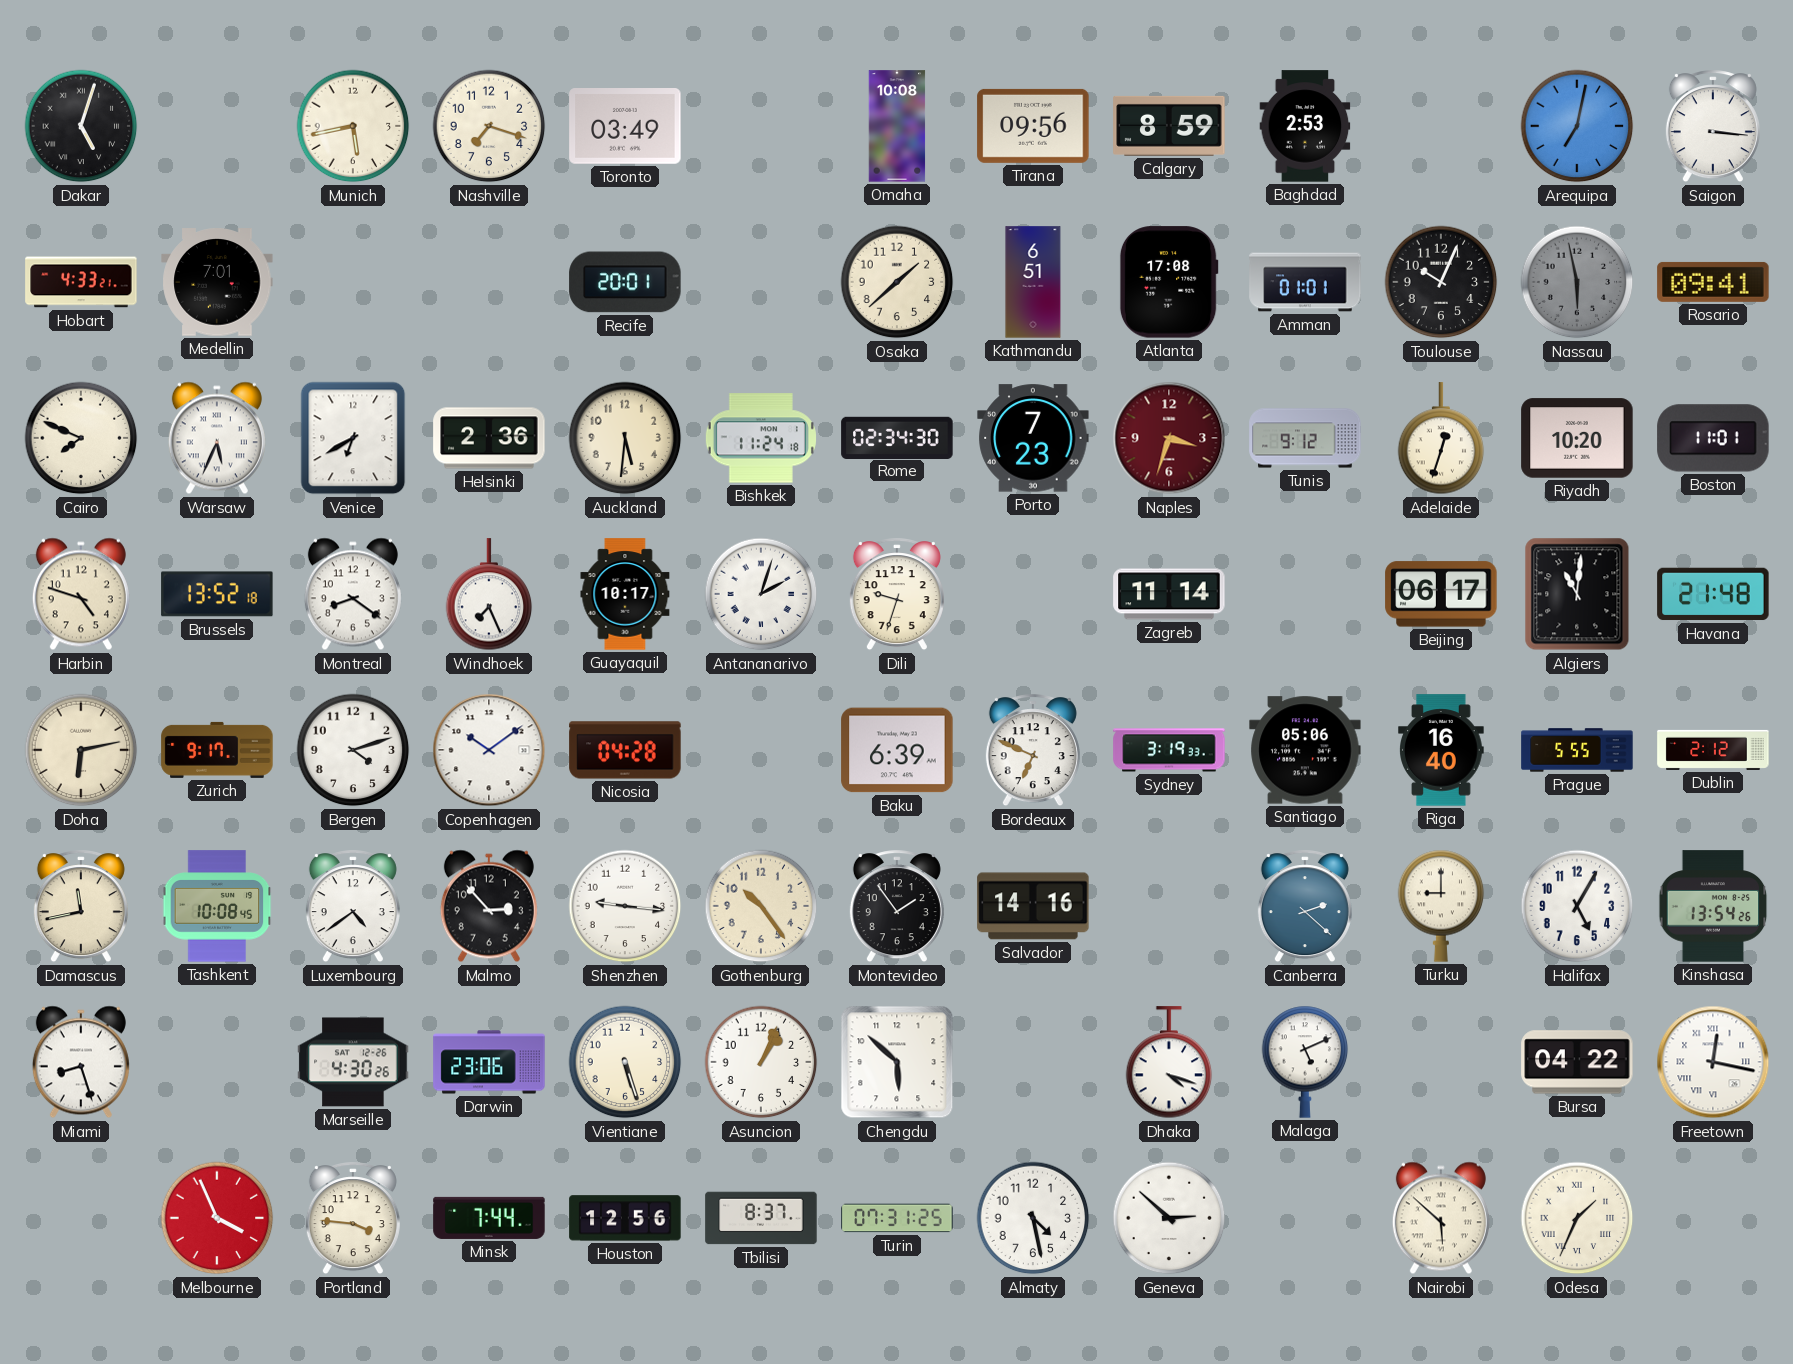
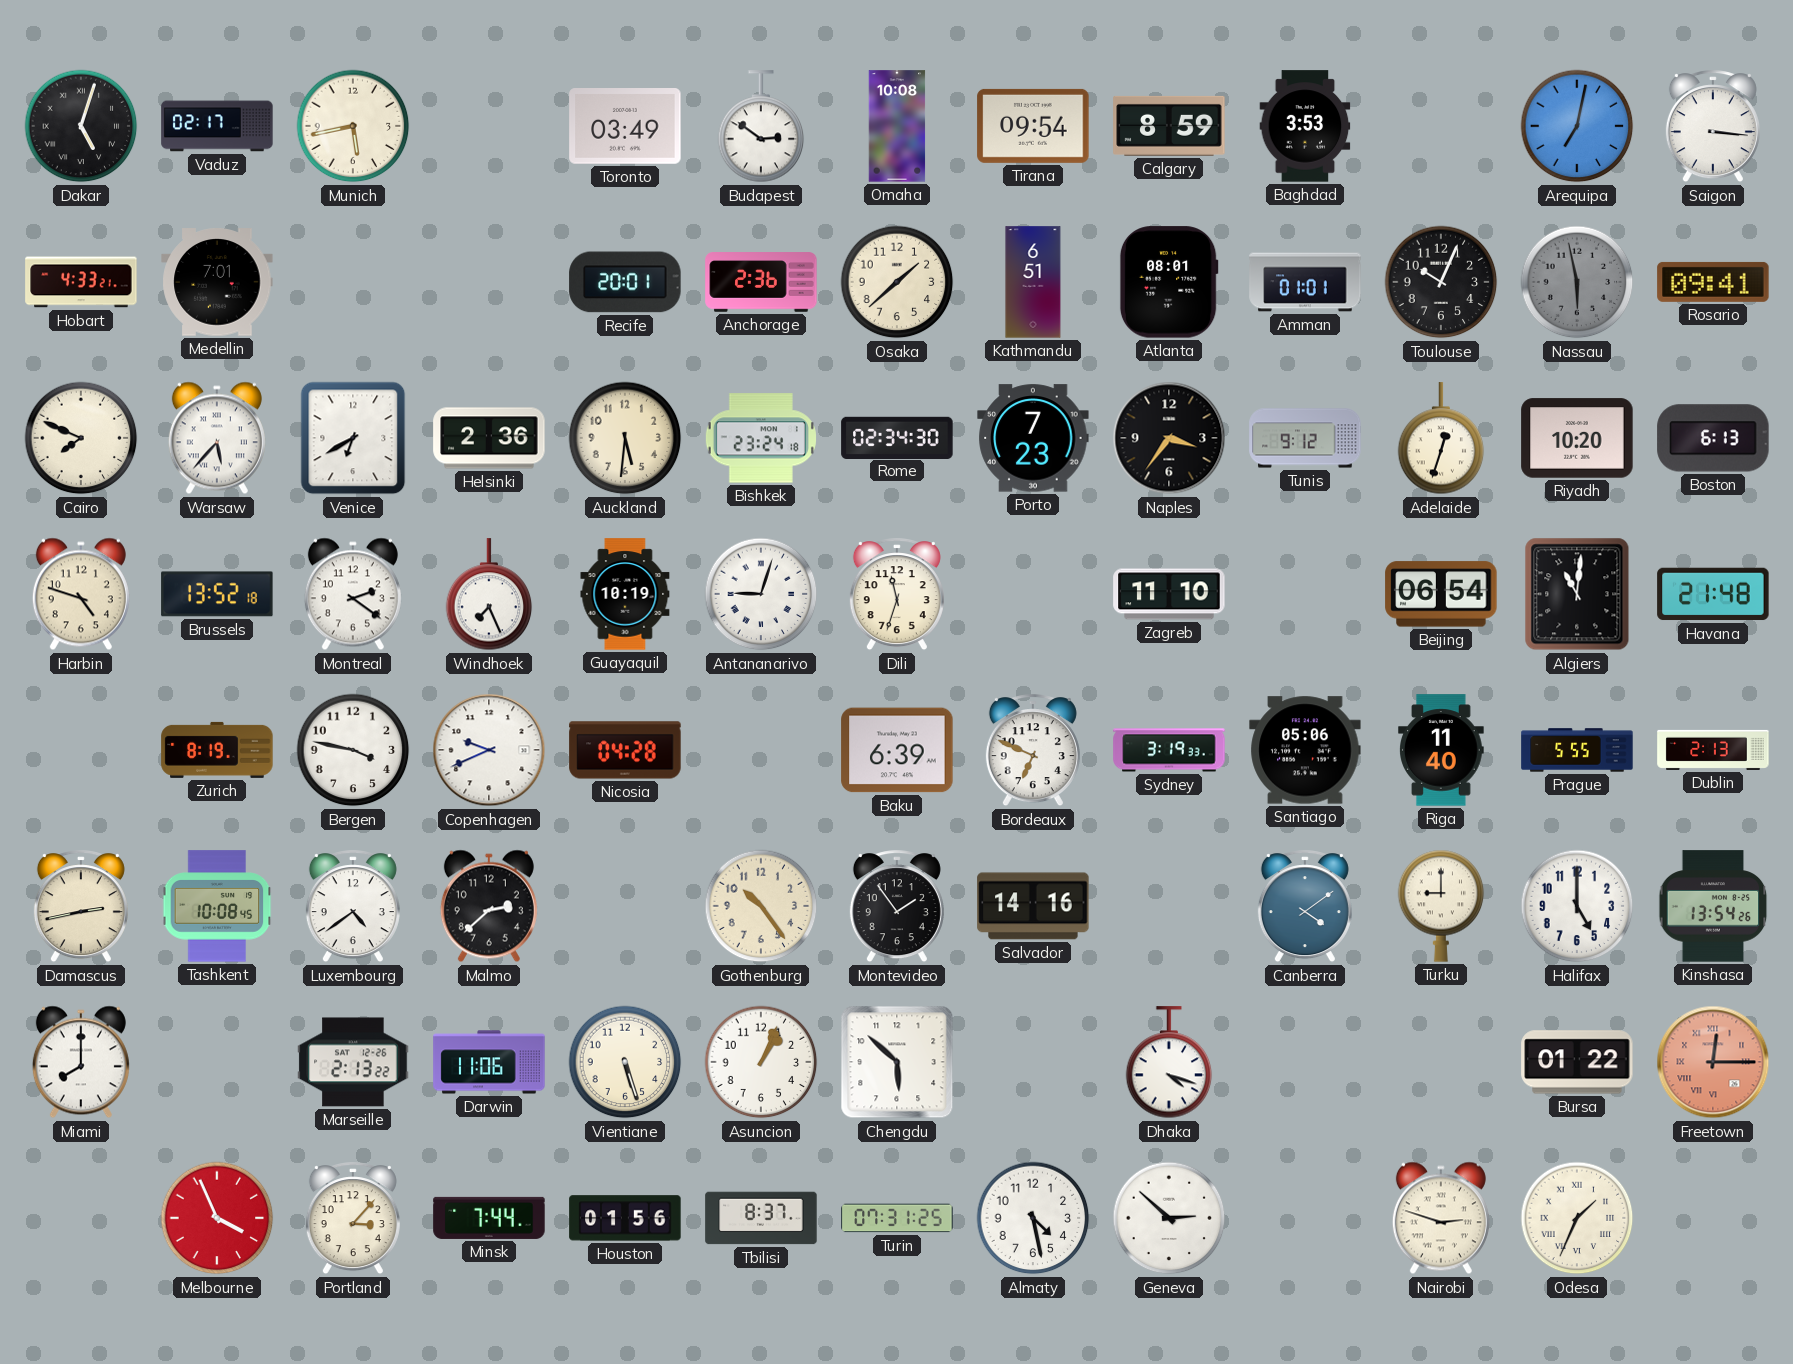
Vaduz: none -> 02:17
Nashville: 7:18 -> none
Budapest: none -> 2:51
Tirana: 09:56 -> 09:54
Baghdad: 2:53 -> 3:53
Anchorage: none -> 2:36
Atlanta: 17:08 -> 08:01
Warsaw: 5:34 -> 5:37
Bishkek: 11:24 -> 23:24
Naples: 3:33 -> 3:36
Naples dial: burgundy -> black
Boston: 11:01 -> 6:13
Montreal: 8:21 -> 2:21
Guayaquil: 10:17 -> 10:19
Antananarivo: 2:03 -> 9:03
Dili: 9:33 -> 11:33
Zagreb: 11:14 -> 11:10
Beijing: 06:17 -> 06:54
Doha: 6:13 -> none
Zurich: 9:17 -> 8:19
Bergen: 4:12 -> 3:47
Copenhagen: 10:09 -> 9:41
Riga: 16:40 -> 11:40
Dublin: 2:12 -> 2:13
Damascus: 11:43 -> 2:43
Malmo: 2:53 -> 2:38
Shenzhen: 9:16 -> none
Canberra: 2:22 -> 4:09
Halifax: 5:05 -> 5:00
Miami: 8:27 -> 8:00
Marseille: 4:30 -> 2:13
Darwin: 23:06 -> 11:06
Malaga: 5:11 -> none
Bursa: 04:22 -> 01:22
Freetown: 12:17 -> 12:15
Freetown dial: white -> salmon
Portland: 3:46 -> 3:07
Houston: 12:56 -> 01:56
Nairobi: 5:52 -> 2:48
